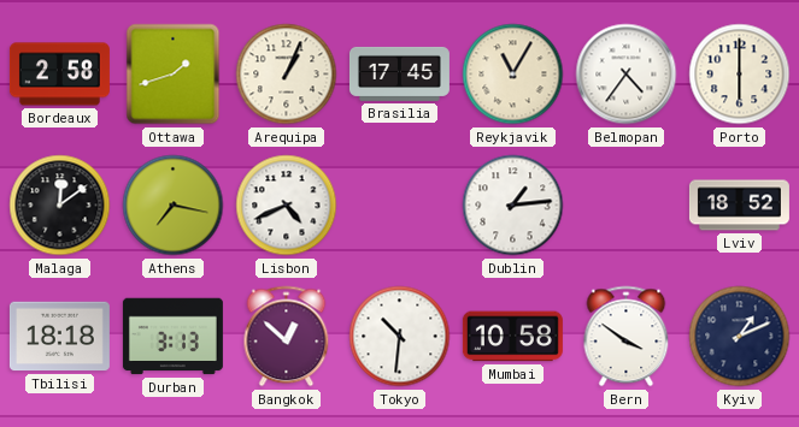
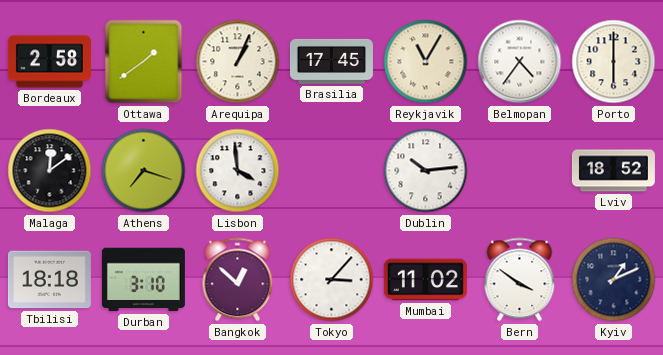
Ottawa: 1:42 -> 1:39
Athens: 7:17 -> 7:18
Lisbon: 4:41 -> 3:59
Dublin: 1:14 -> 10:14
Durban: 3:13 -> 3:10
Tokyo: 10:31 -> 3:07
Mumbai: 10:58 -> 11:02
